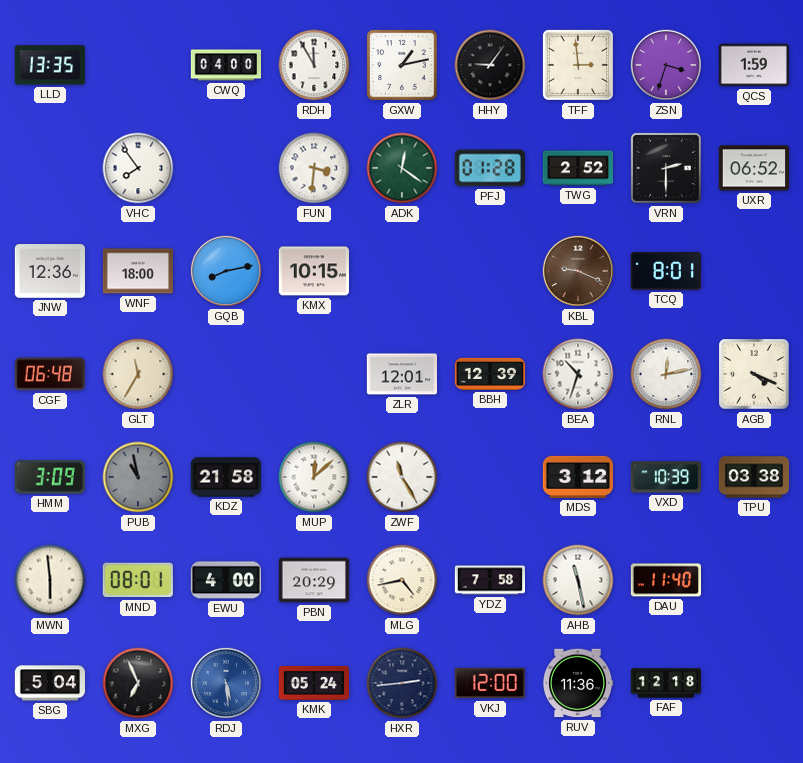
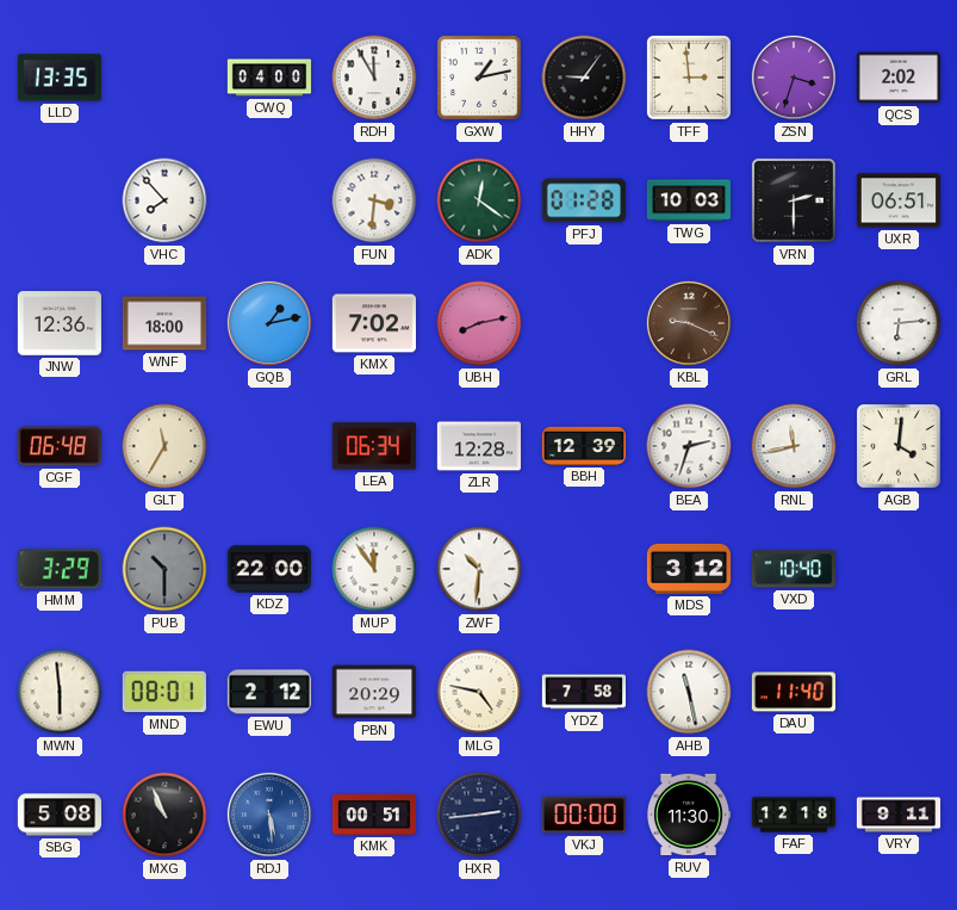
QCS: 1:59 -> 2:02
VHC: 7:54 -> 7:53
TWG: 2:52 -> 10:03
UXR: 06:52 -> 06:51
GQB: 8:13 -> 1:13
KMX: 10:15 -> 7:02
UBH: none -> 8:13
TCQ: 8:01 -> none
GRL: none -> 6:14
LEA: none -> 06:34
ZLR: 12:01 -> 12:28
BEA: 10:33 -> 2:33
RNL: 12:13 -> 11:43
AGB: 4:19 -> 4:01
HMM: 3:09 -> 3:29
PUB: 10:58 -> 10:30
KDZ: 21:58 -> 22:00
MUP: 12:08 -> 11:54
ZWF: 11:25 -> 10:31
VXD: 10:39 -> 10:40
TPU: 03:38 -> none
EWU: 4:00 -> 2:12
MLG: 4:43 -> 4:47
SBG: 5:04 -> 5:08
MXG: 6:56 -> 10:56
KMK: 05:24 -> 00:51
VKJ: 12:00 -> 00:00
RUV: 11:36 -> 11:30
VRY: none -> 9:11
